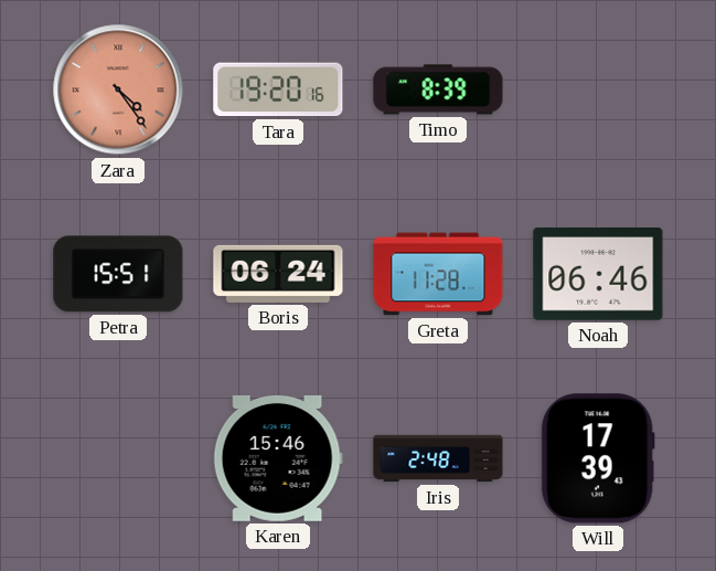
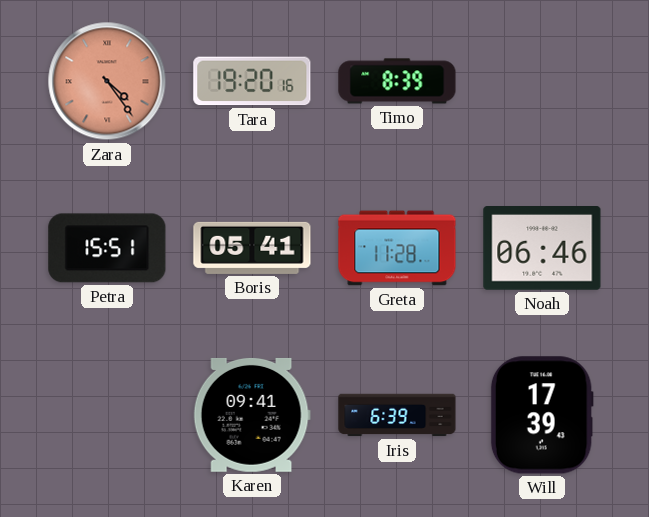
Boris: 06:24 -> 05:41
Karen: 15:46 -> 09:41
Iris: 2:48 -> 6:39
